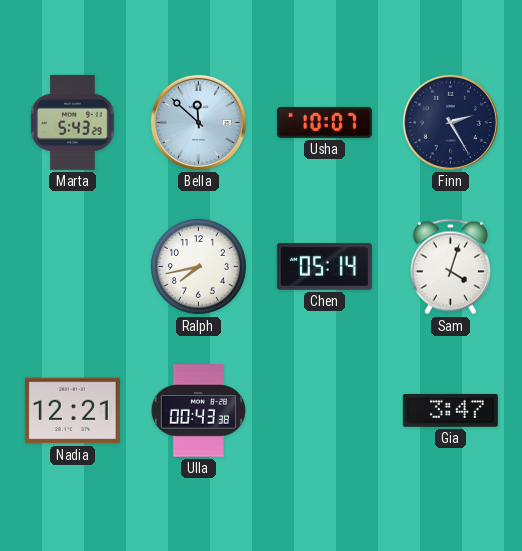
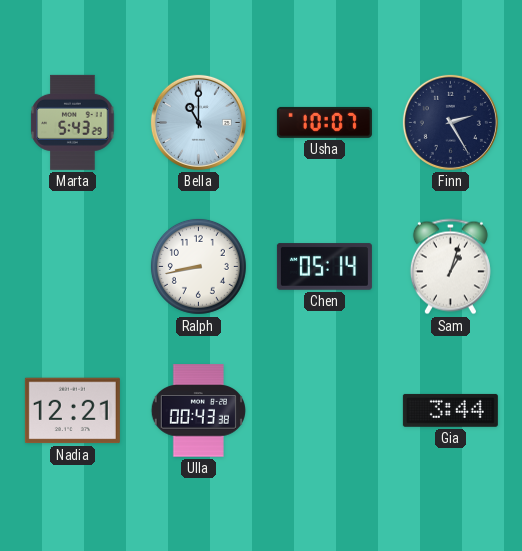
Bella: 11:52 -> 11:00
Ralph: 7:43 -> 8:43
Sam: 4:03 -> 1:03
Gia: 3:47 -> 3:44
